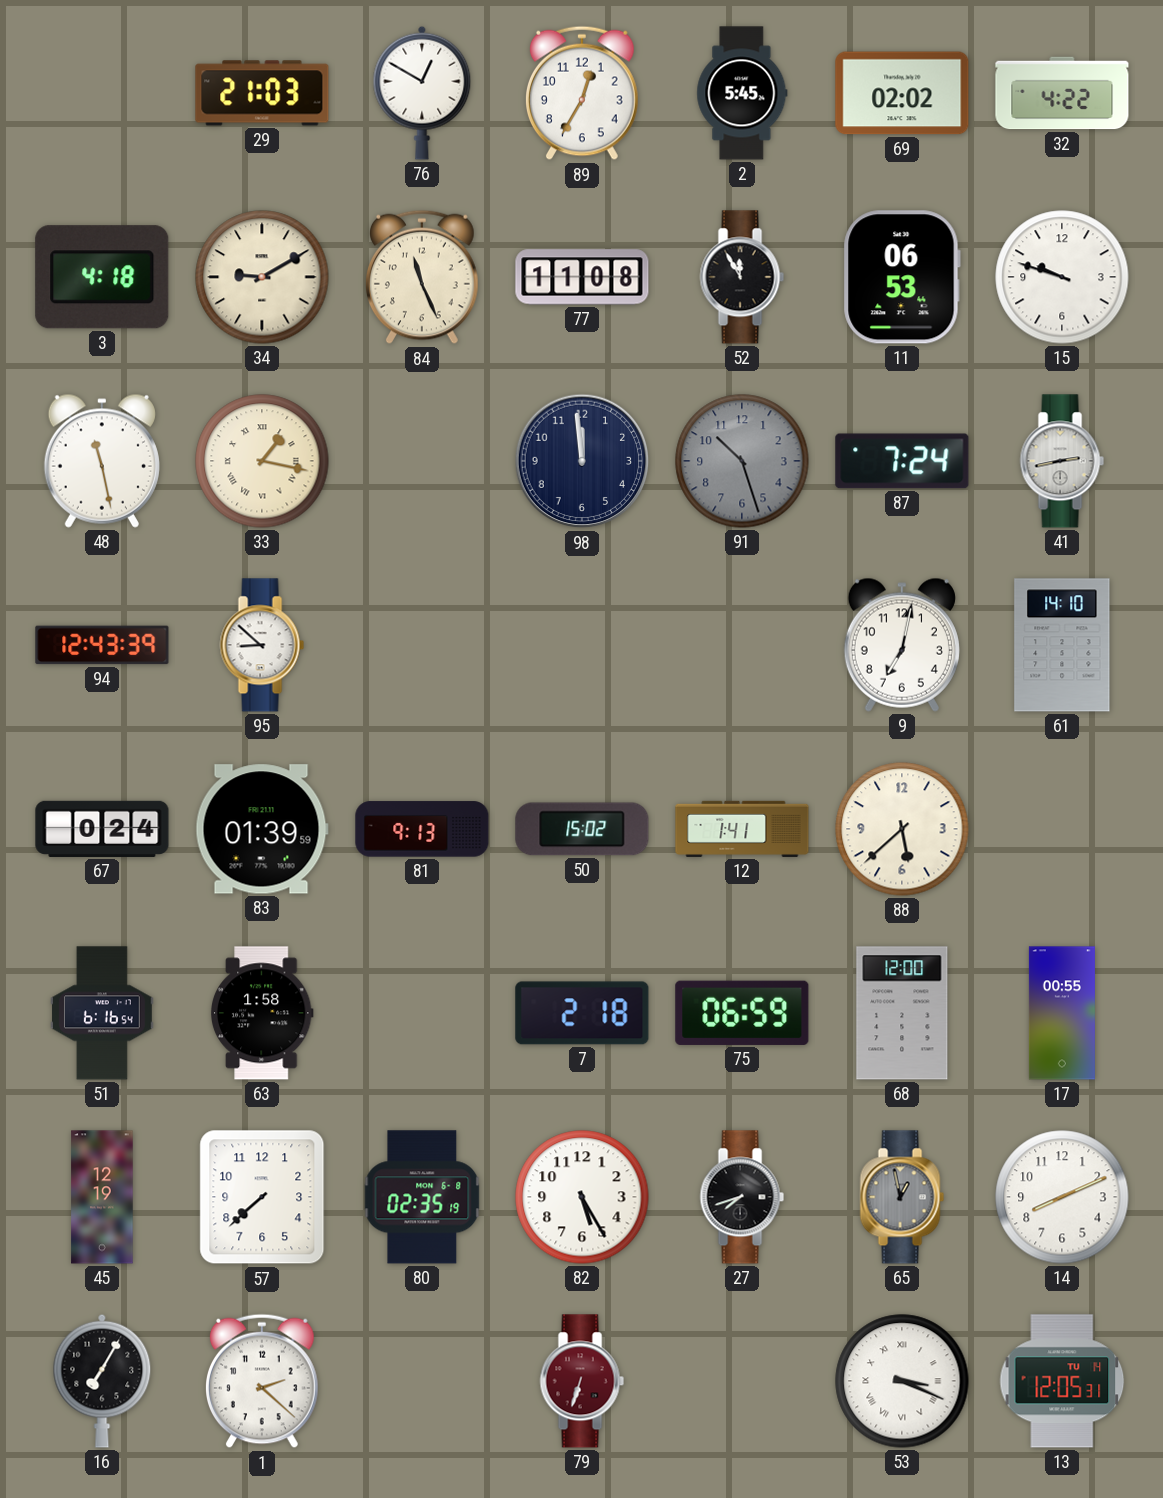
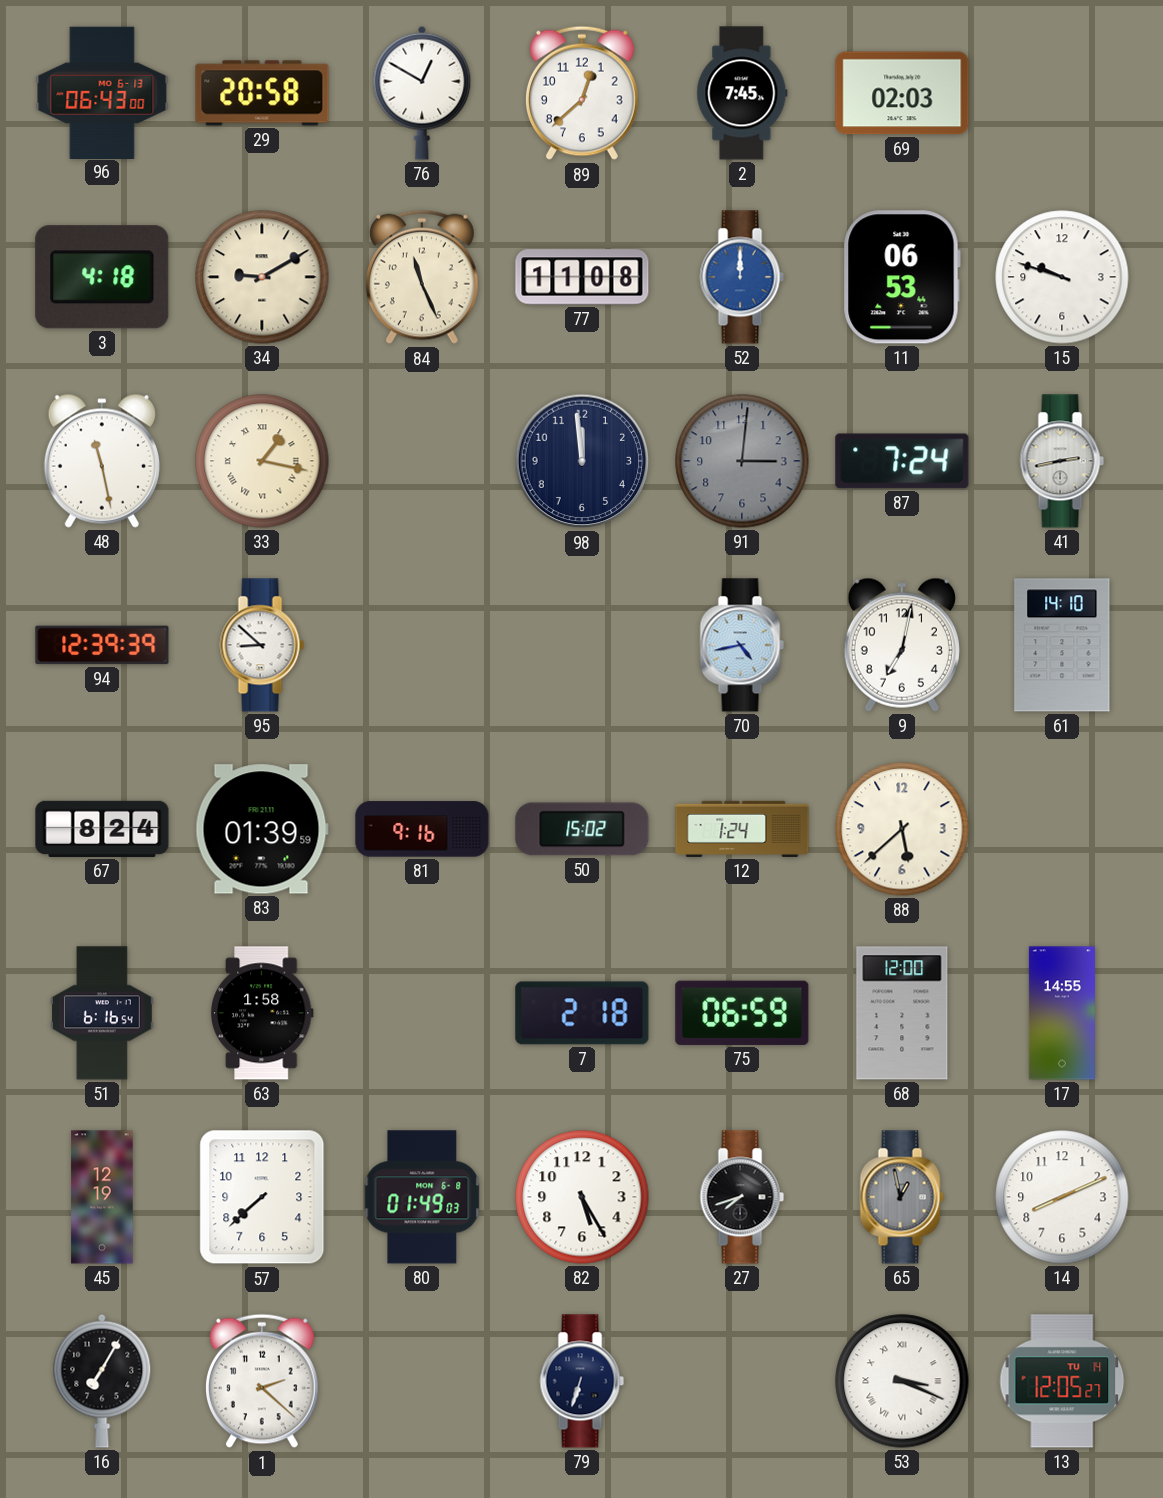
96: none -> 06:43
29: 21:03 -> 20:58
89: 12:35 -> 12:38
2: 5:45 -> 7:45
69: 02:02 -> 02:03
32: 4:22 -> none
52: 11:55 -> 12:00
52 dial: black -> blue
91: 10:27 -> 3:01
94: 12:43 -> 12:39
70: none -> 4:43
67: 0:24 -> 8:24
81: 9:13 -> 9:16
12: 1:41 -> 1:24
17: 00:55 -> 14:55
80: 02:35 -> 01:49
79 dial: burgundy -> navy
13: 12:05:31 -> 12:05:27
